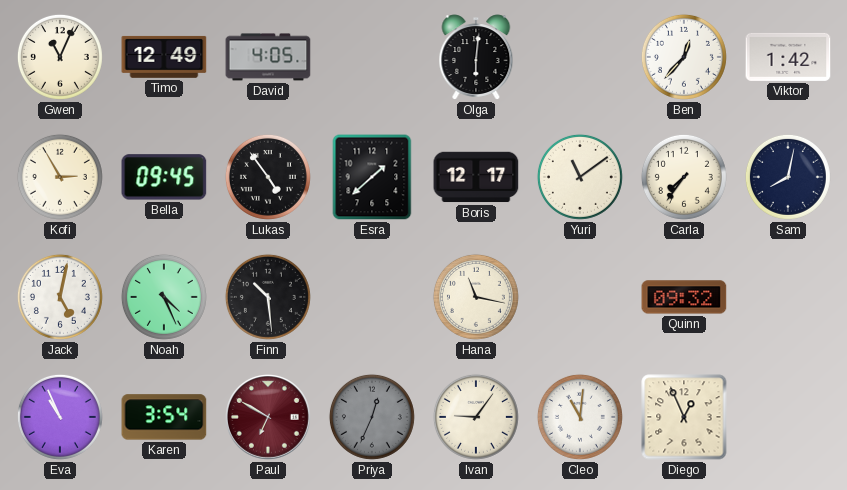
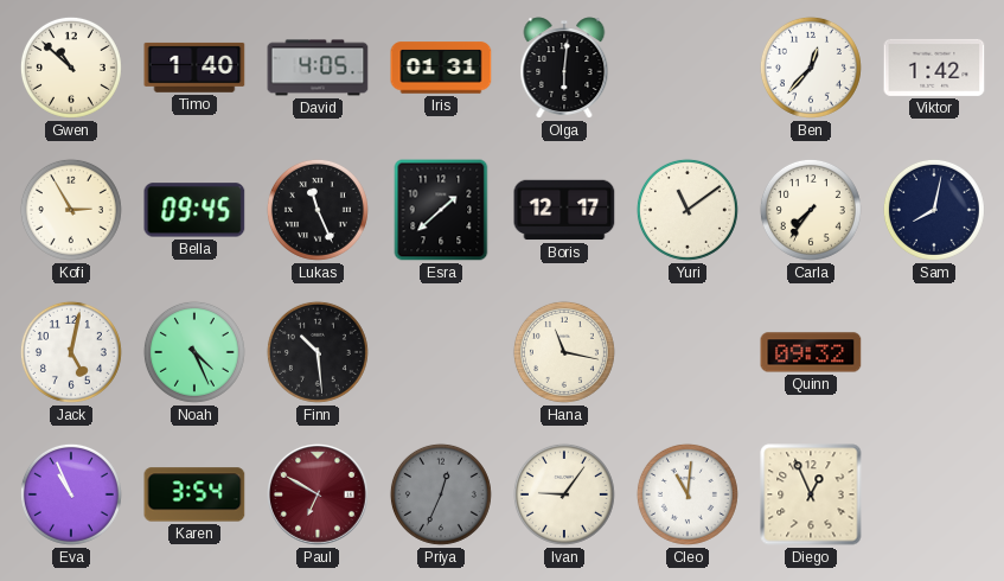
Gwen: 11:04 -> 10:52
Timo: 12:49 -> 1:40
Iris: none -> 01:31
Lukas: 4:54 -> 11:26
